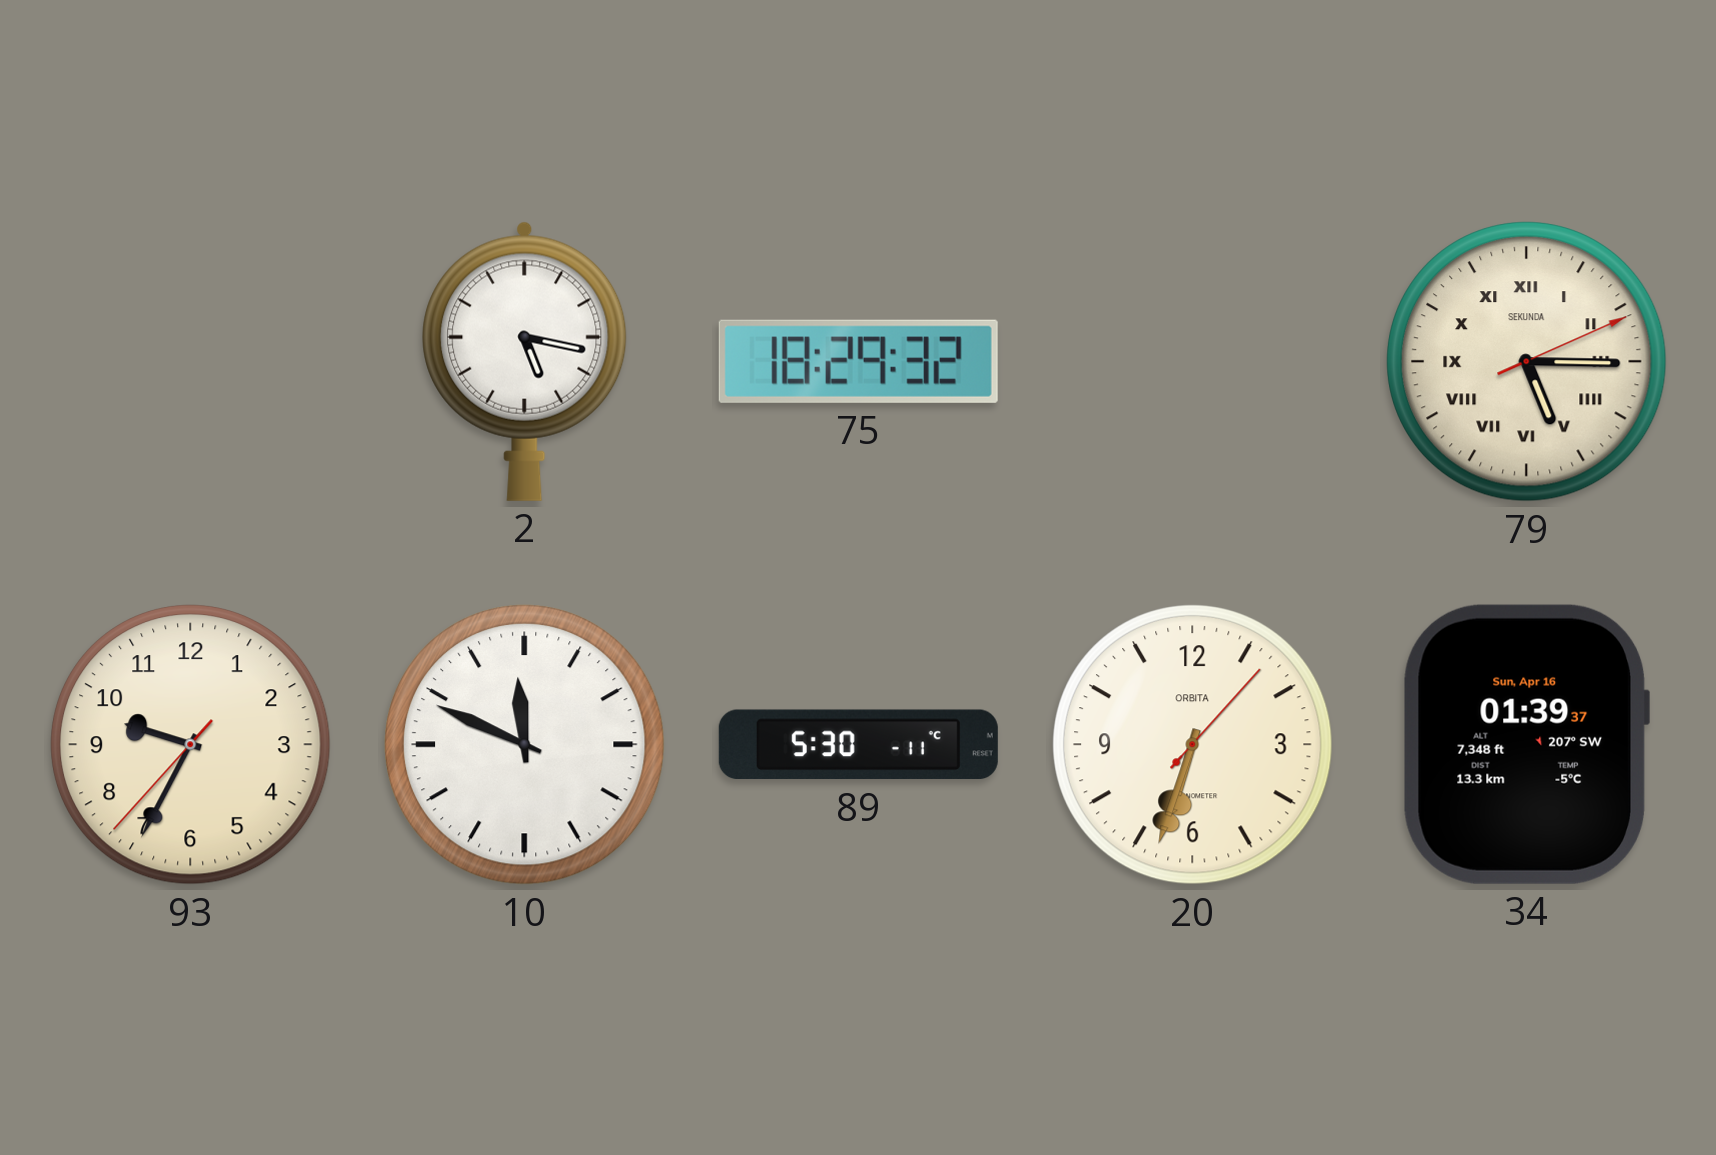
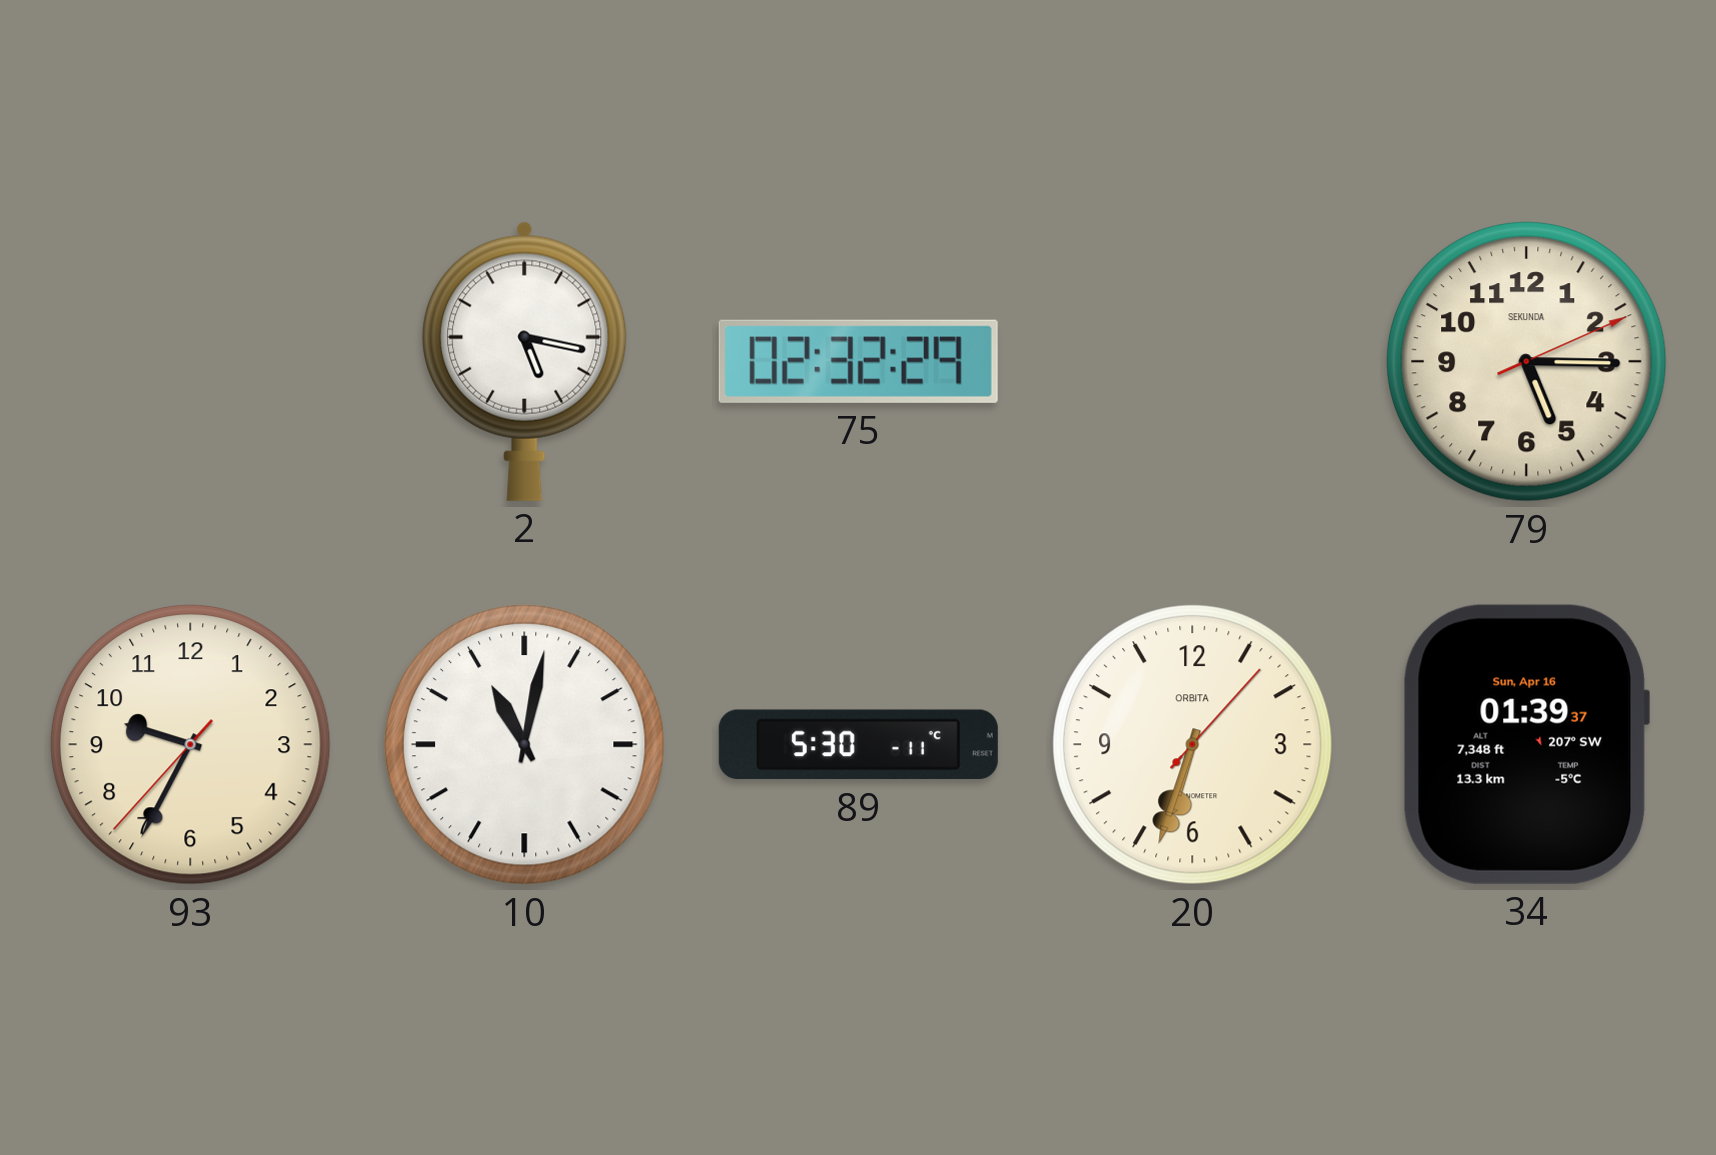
75: 18:29 -> 02:32
79 numerals: Roman -> Arabic
10: 11:49 -> 11:02
